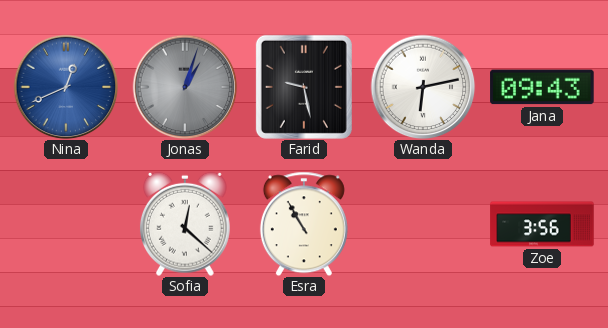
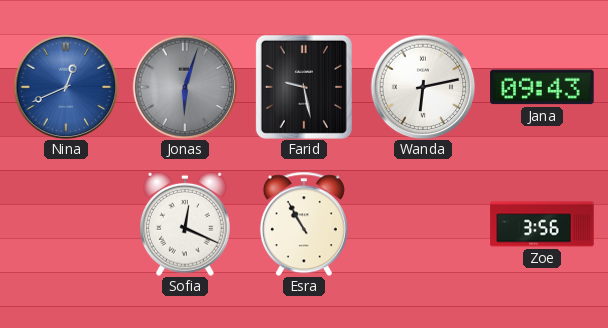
Jonas: 1:03 -> 6:03
Sofia: 12:22 -> 12:19
